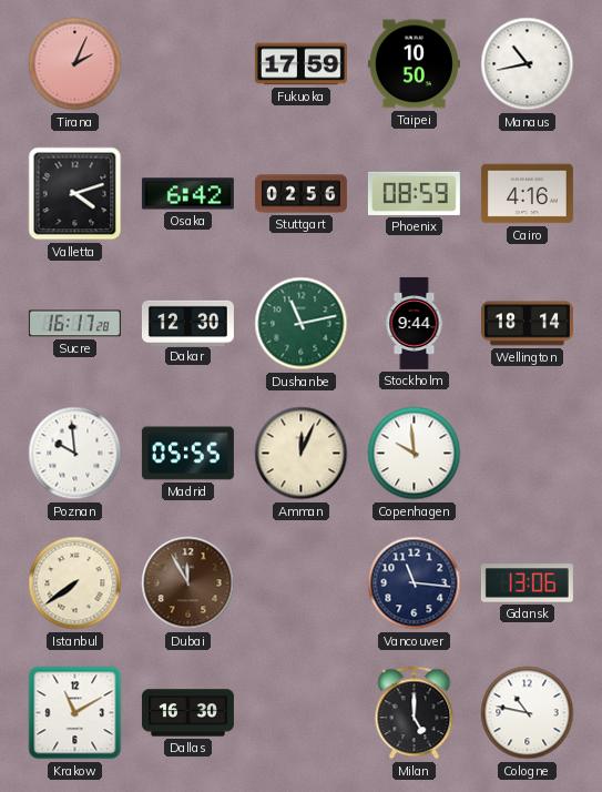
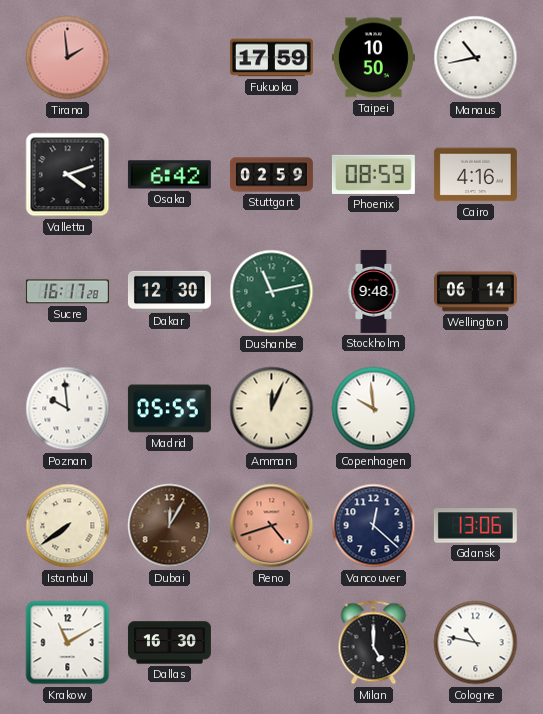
Tirana: 2:04 -> 1:59
Stuttgart: 02:56 -> 02:59
Stockholm: 9:44 -> 9:48
Wellington: 18:14 -> 06:14
Dubai: 11:55 -> 12:05
Reno: none -> 4:42
Vancouver: 11:16 -> 12:22
